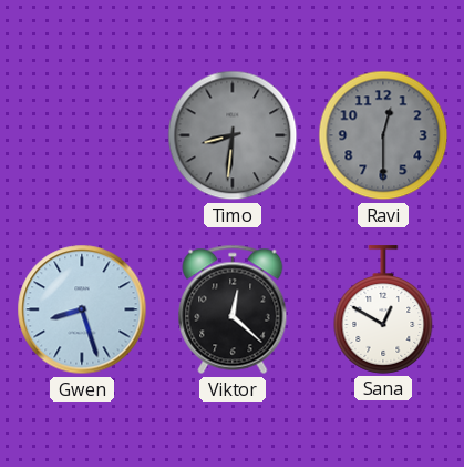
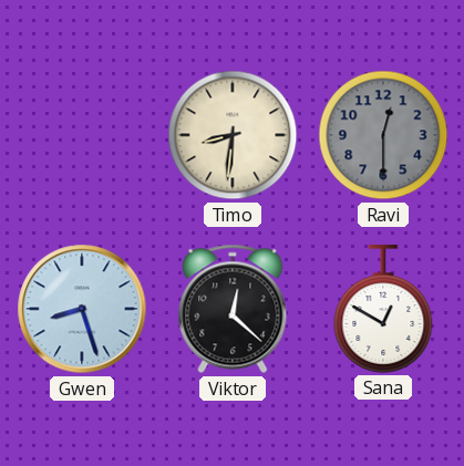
Timo dial: grey -> cream
